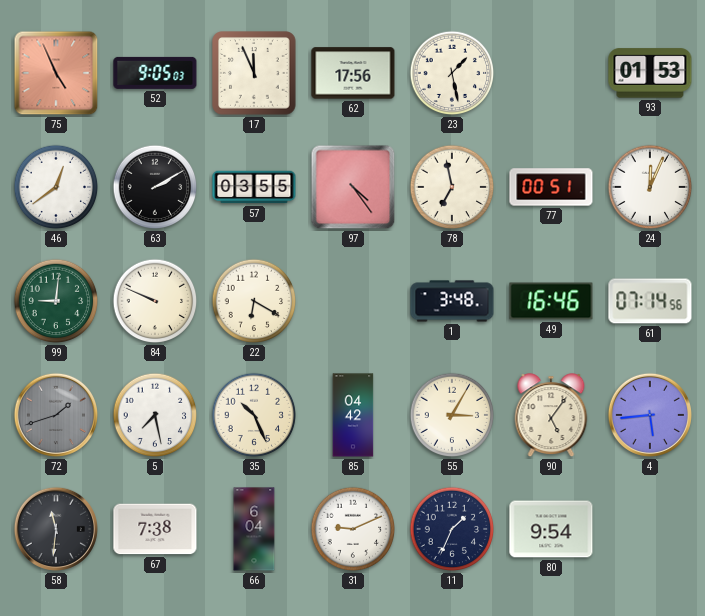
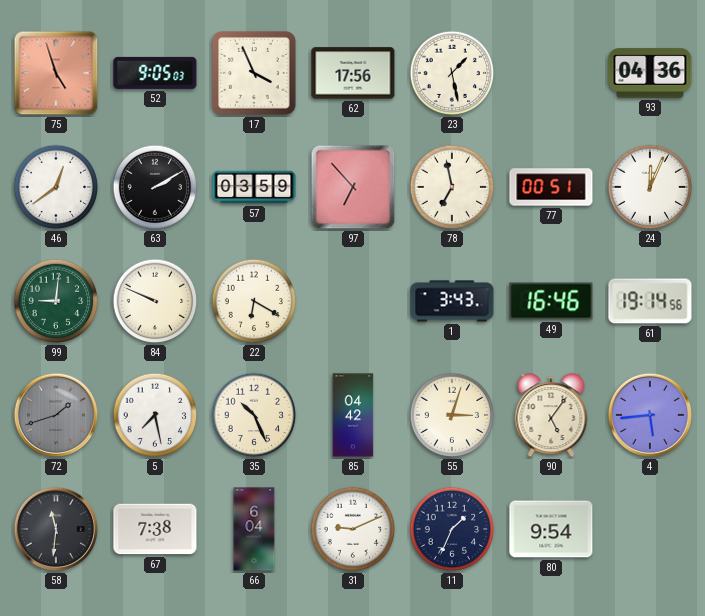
75: 4:56 -> 4:57
17: 11:56 -> 3:56
93: 01:53 -> 04:36
57: 03:55 -> 03:59
97: 4:24 -> 6:53
1: 3:48 -> 3:43
61: 07:14 -> 19:14
55: 3:05 -> 3:03
